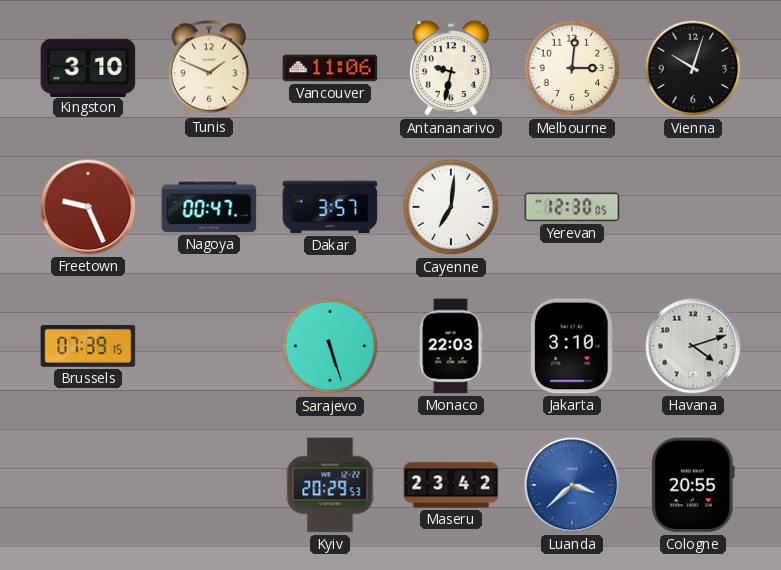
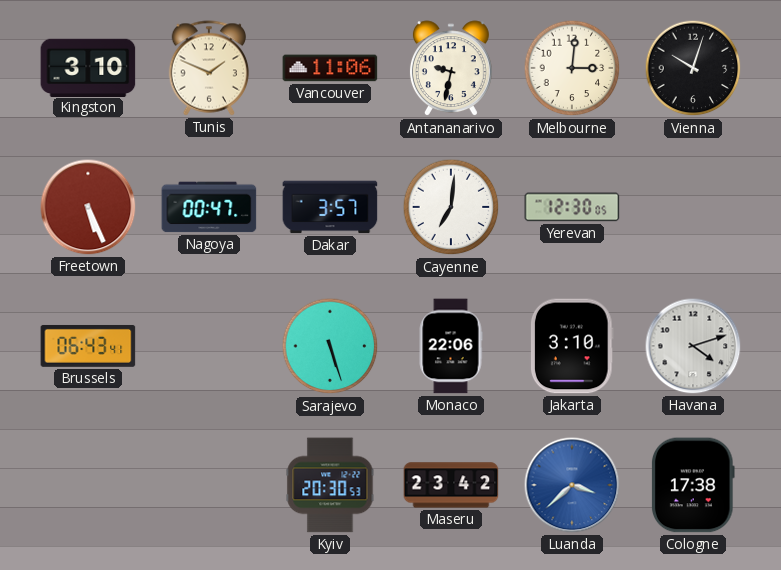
Freetown: 9:26 -> 5:26
Brussels: 07:39 -> 06:43
Monaco: 22:03 -> 22:06
Kyiv: 20:29 -> 20:30
Cologne: 20:55 -> 17:38
